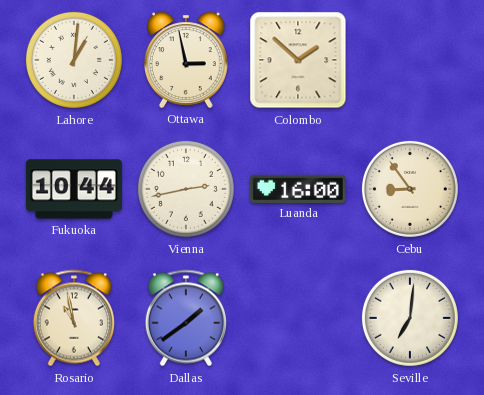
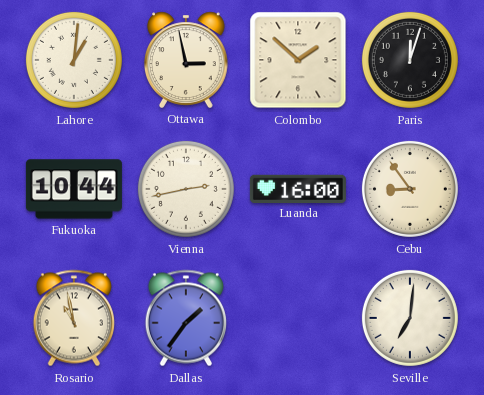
Paris: none -> 12:03
Dallas: 1:39 -> 1:36
